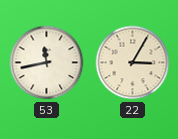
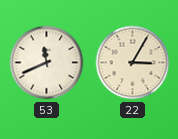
53: 11:43 -> 11:41
